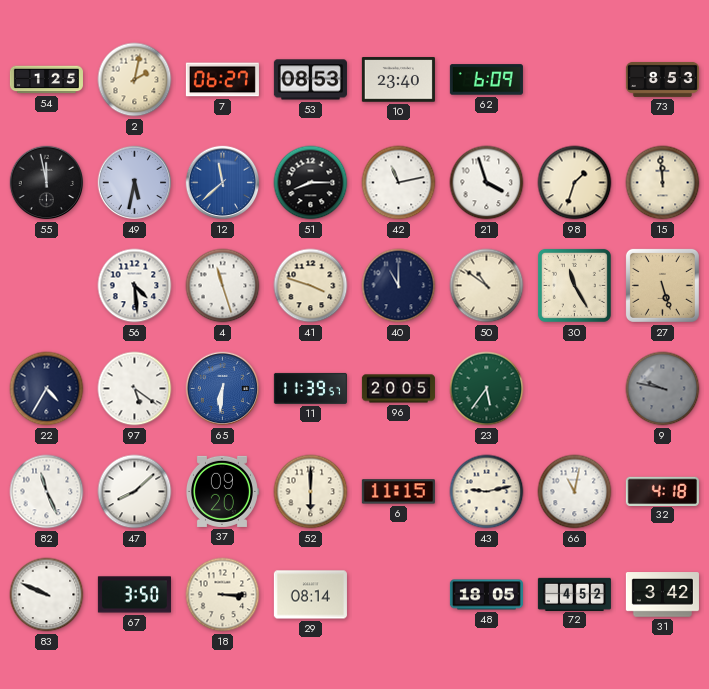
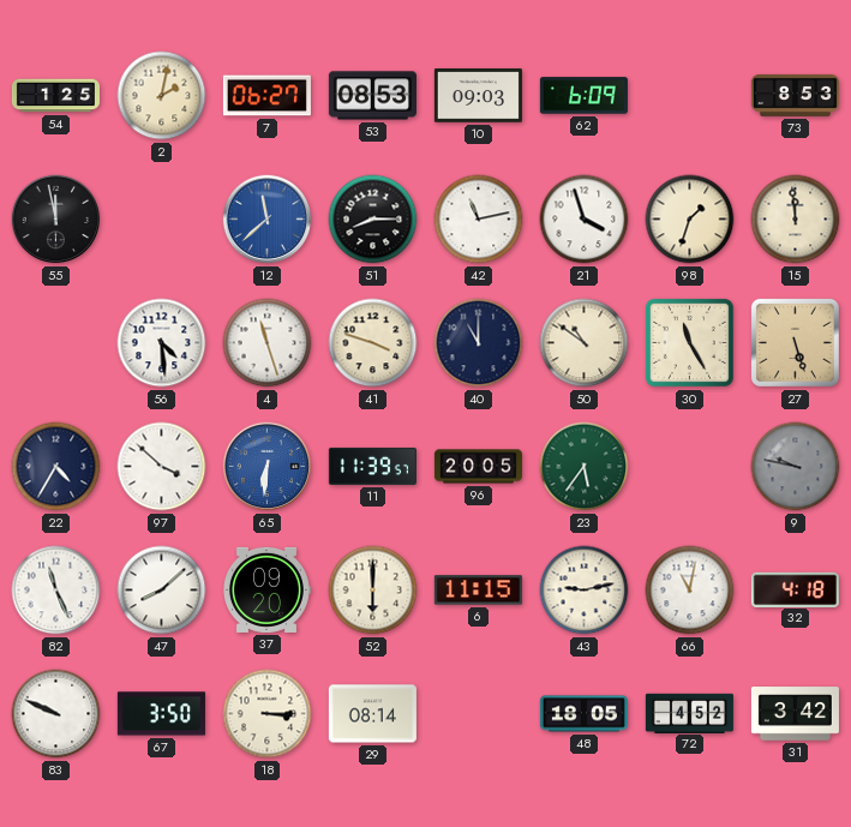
10: 23:40 -> 09:03
49: 5:32 -> none
97: 5:21 -> 3:52
